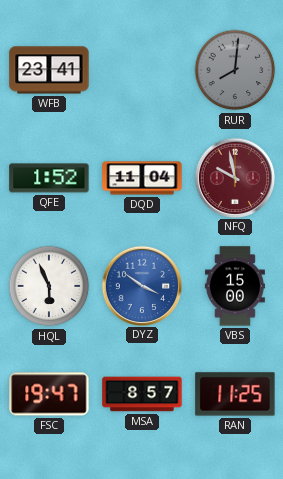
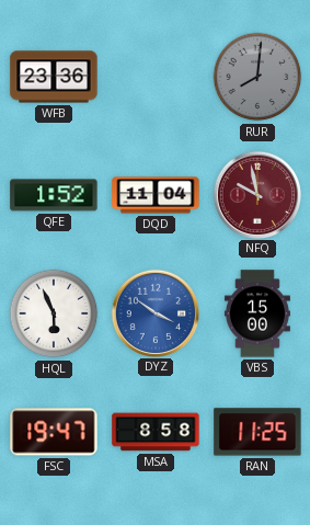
WFB: 23:41 -> 23:36
MSA: 8:57 -> 8:58
